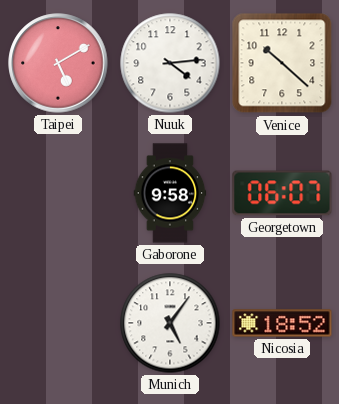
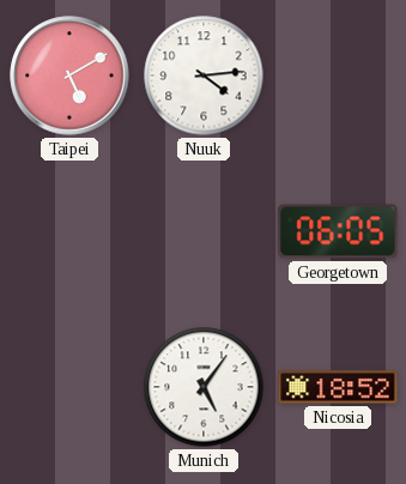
Venice: 10:22 -> none
Gaborone: 9:58 -> none
Georgetown: 06:07 -> 06:05
